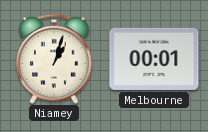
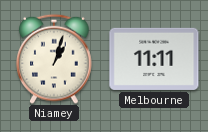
Melbourne: 00:01 -> 11:11
